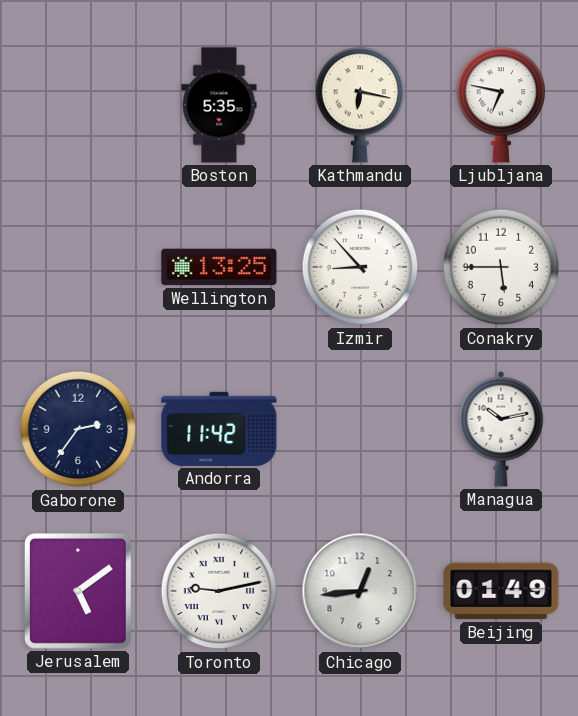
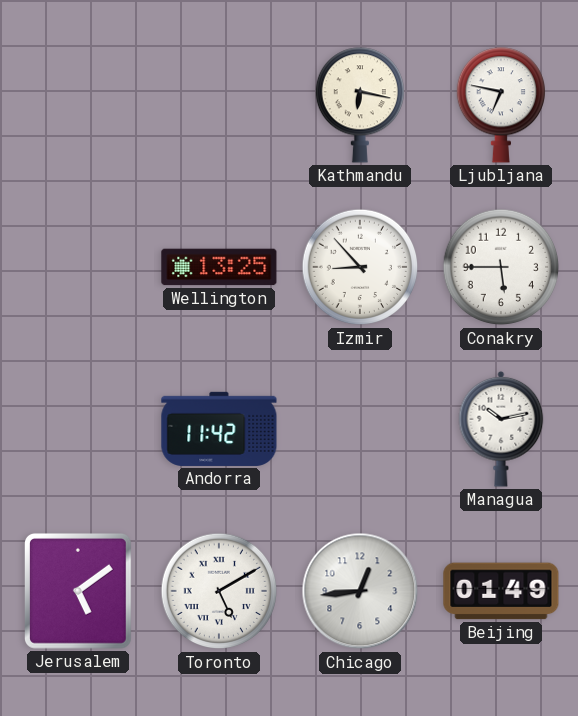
Boston: 5:35 -> none
Gaborone: 2:36 -> none
Toronto: 9:13 -> 5:10
